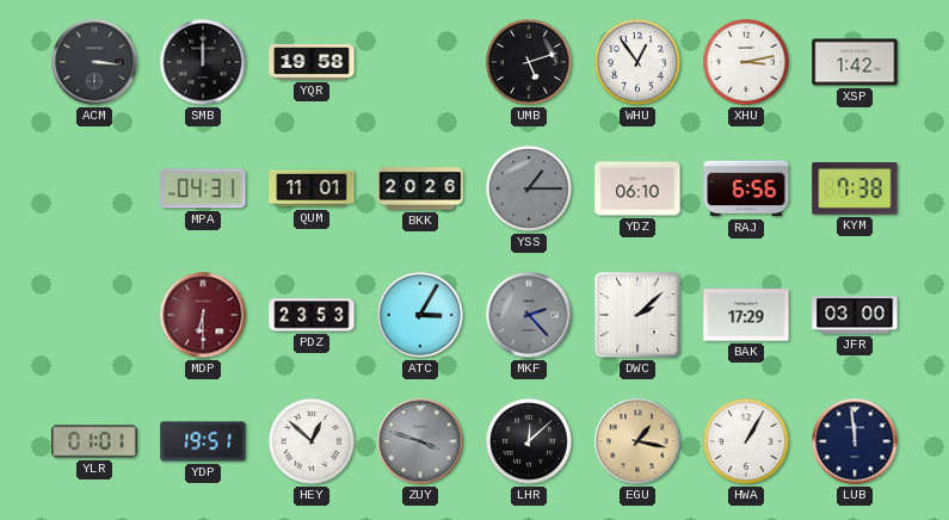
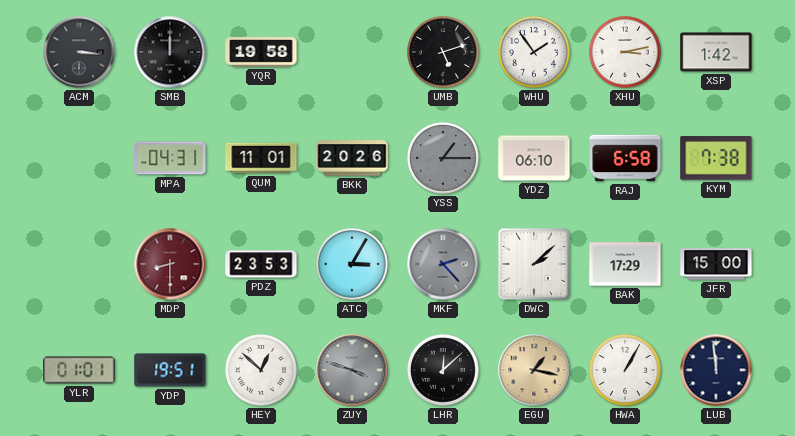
WHU: 12:54 -> 1:54
RAJ: 6:56 -> 6:58
MDP: 6:30 -> 8:30
JFR: 03:00 -> 15:00
